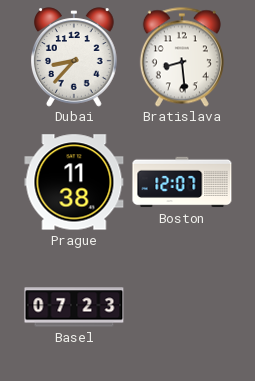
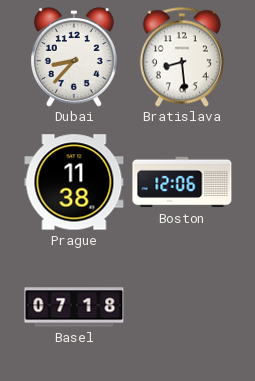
Boston: 12:07 -> 12:06
Basel: 07:23 -> 07:18
